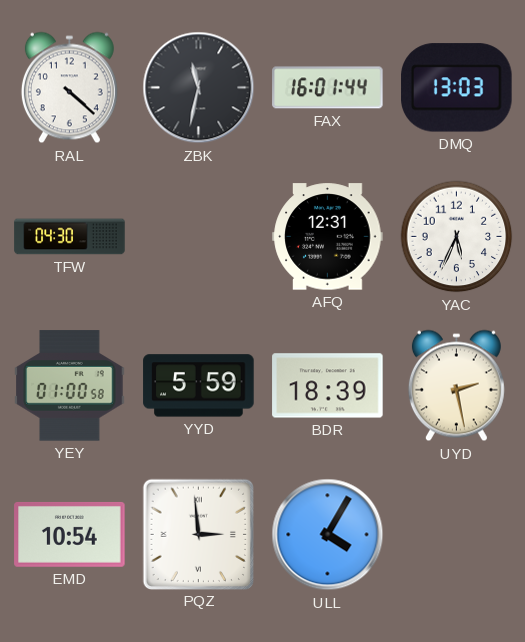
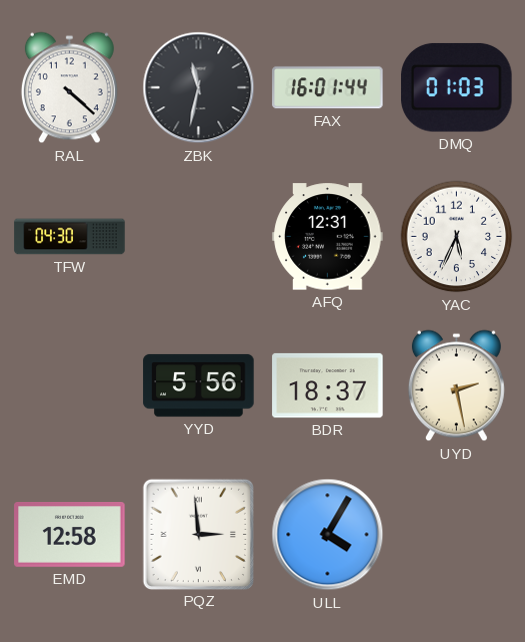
DMQ: 13:03 -> 01:03
YEY: 01:00 -> none
YYD: 5:59 -> 5:56
BDR: 18:39 -> 18:37
EMD: 10:54 -> 12:58
